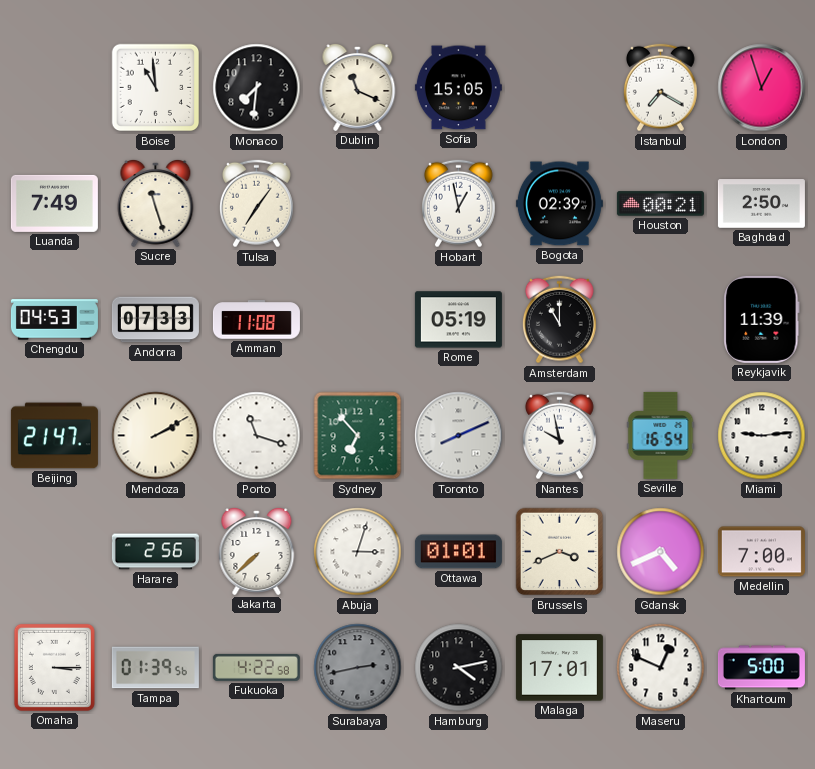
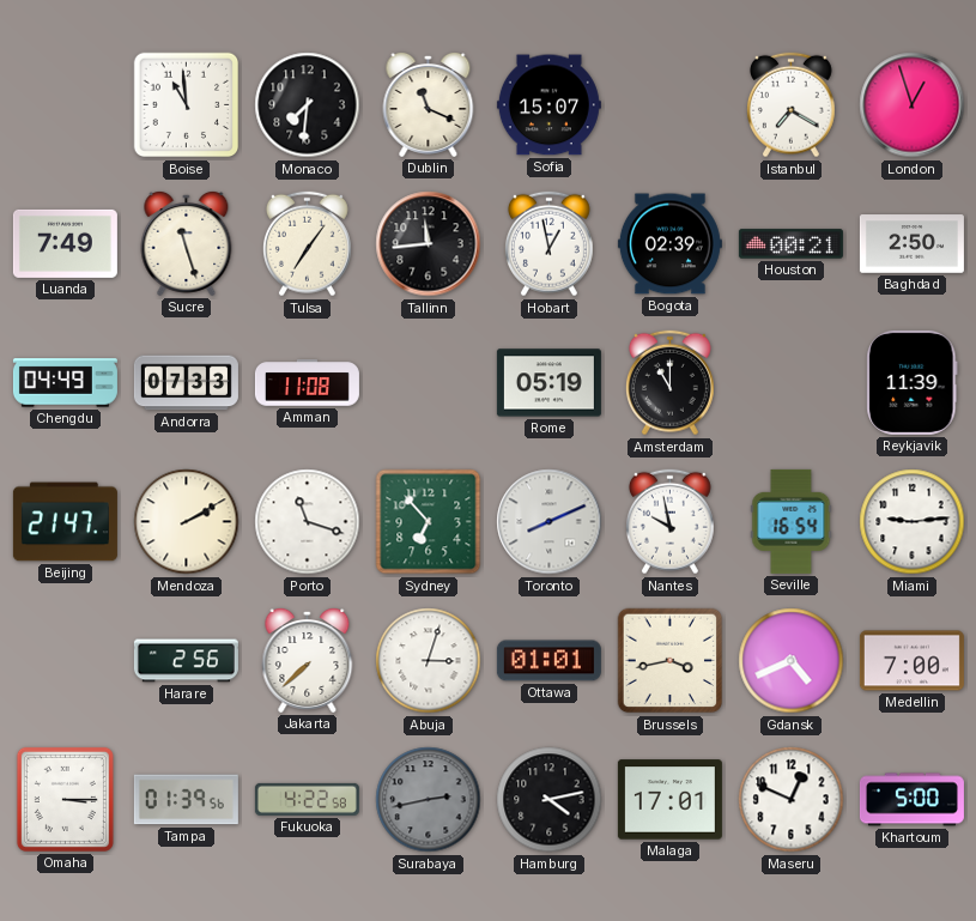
Sofia: 15:05 -> 15:07
Tallinn: none -> 11:44
Chengdu: 04:53 -> 04:49
Brussels: 3:41 -> 3:43
